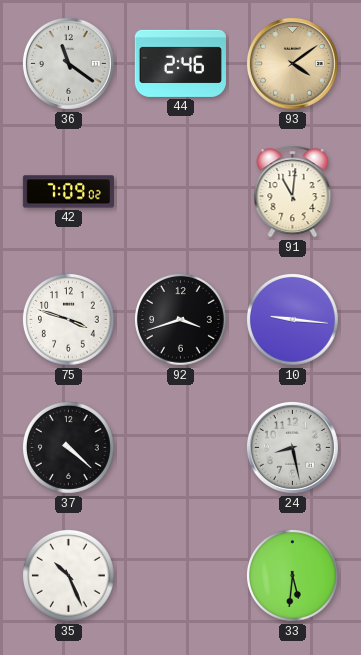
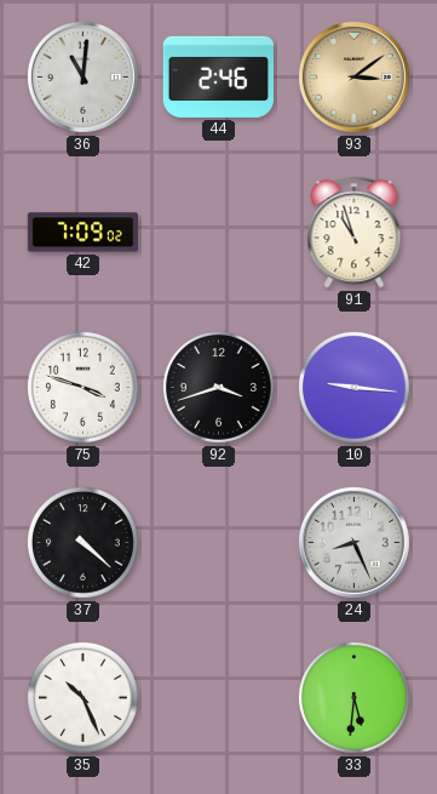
36: 11:21 -> 11:01
93: 4:09 -> 3:09
91: 11:01 -> 10:57
24: 8:28 -> 8:26
